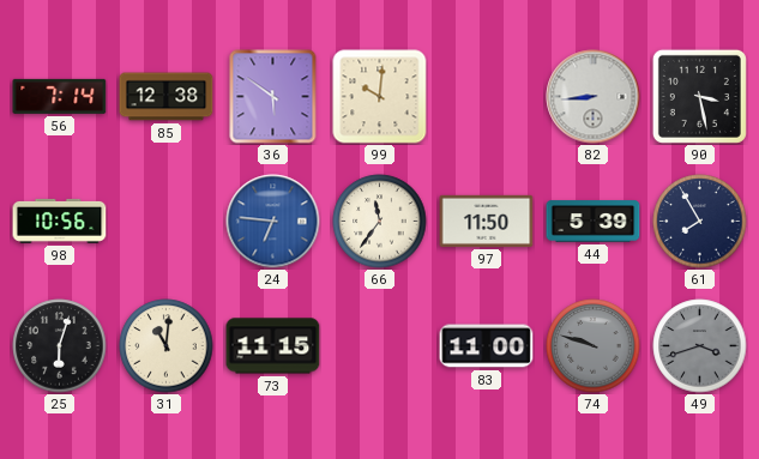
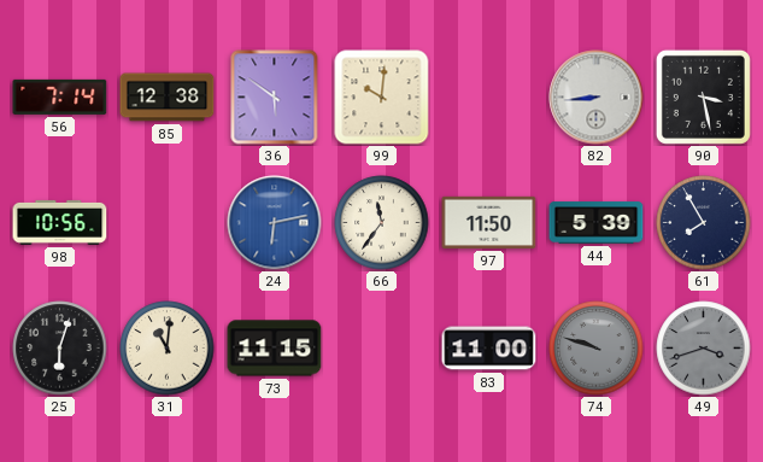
24: 6:46 -> 6:13
